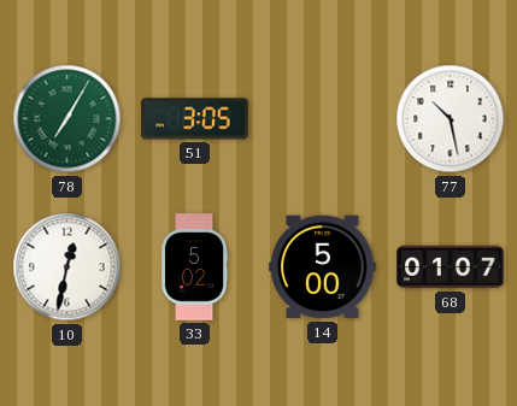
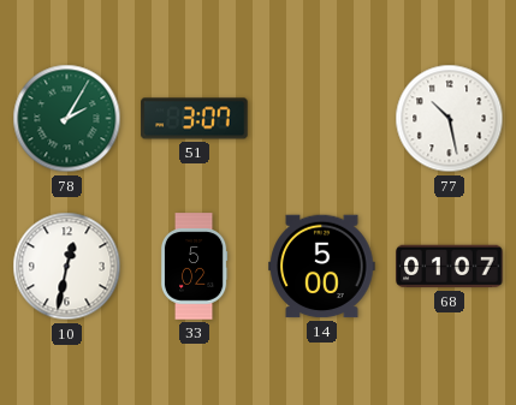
78: 7:05 -> 2:05
51: 3:05 -> 3:07
